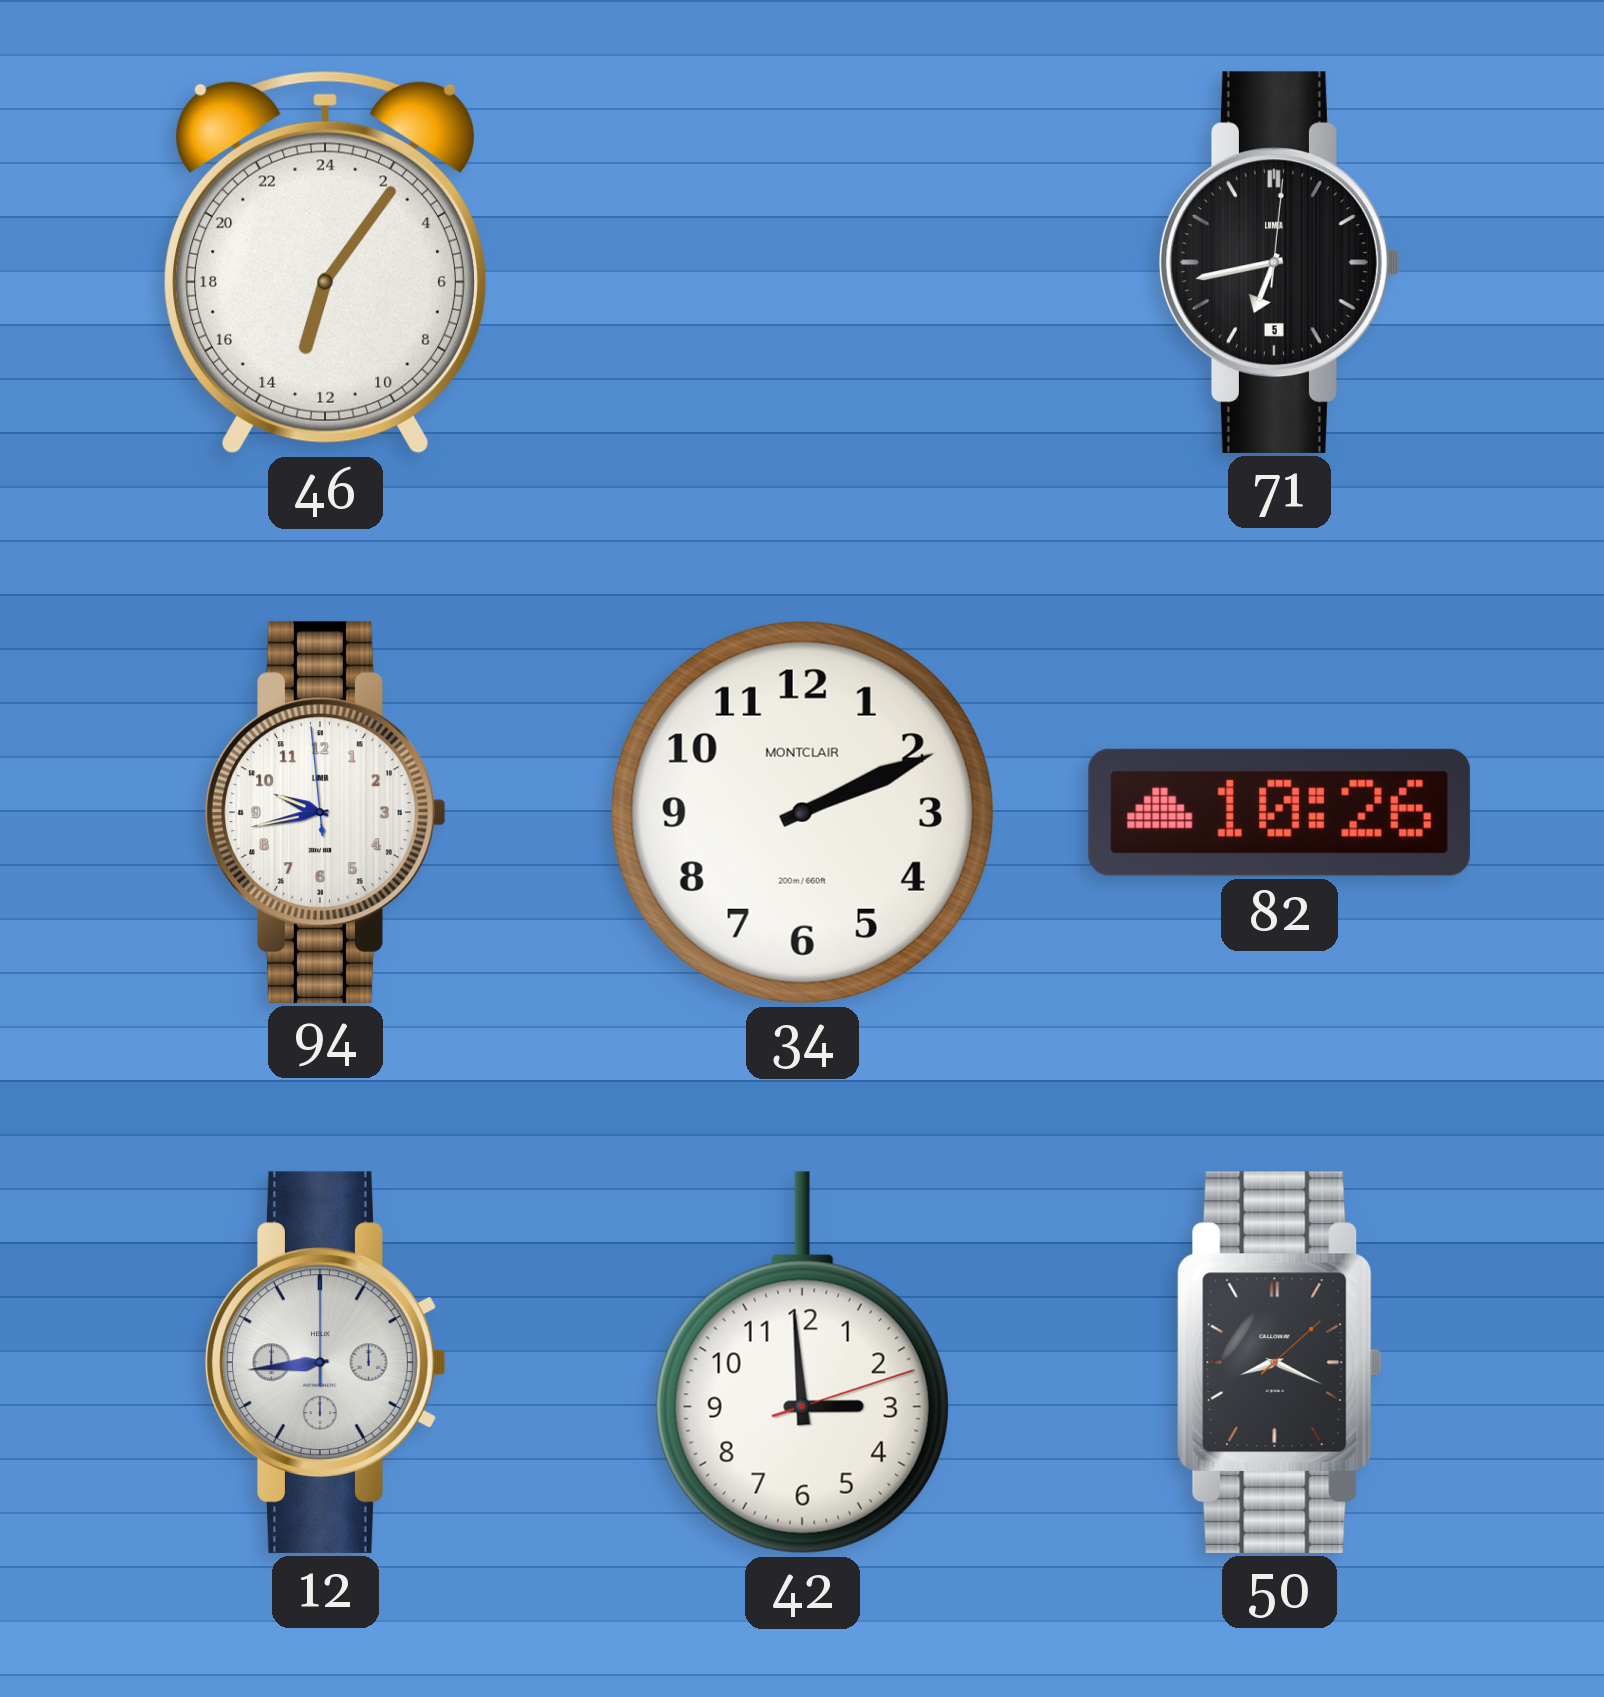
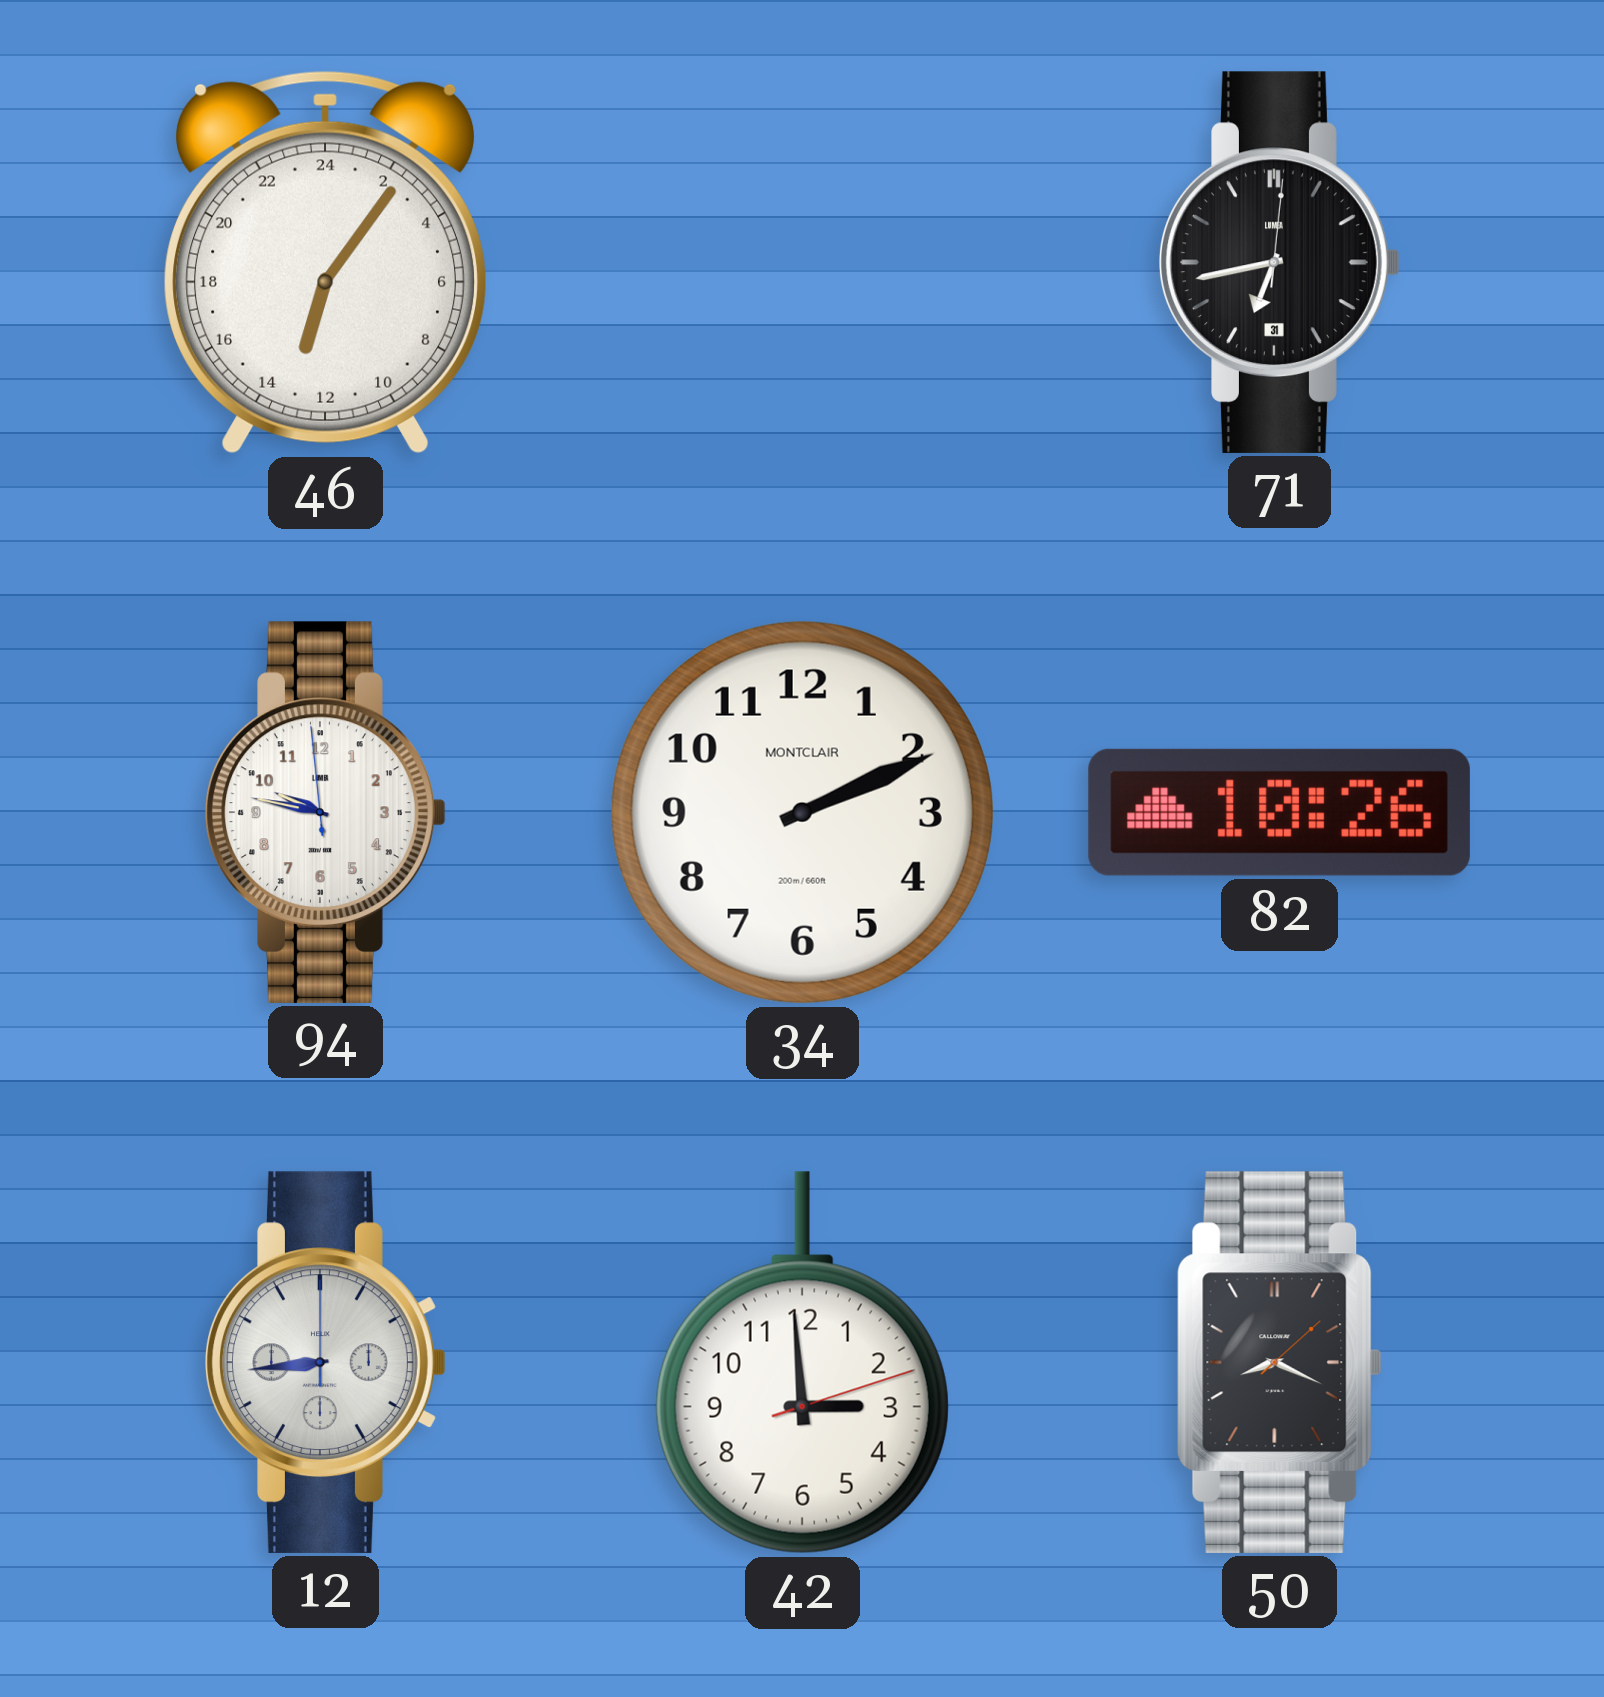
71 date: 5 -> 31
94: 9:42 -> 9:46
